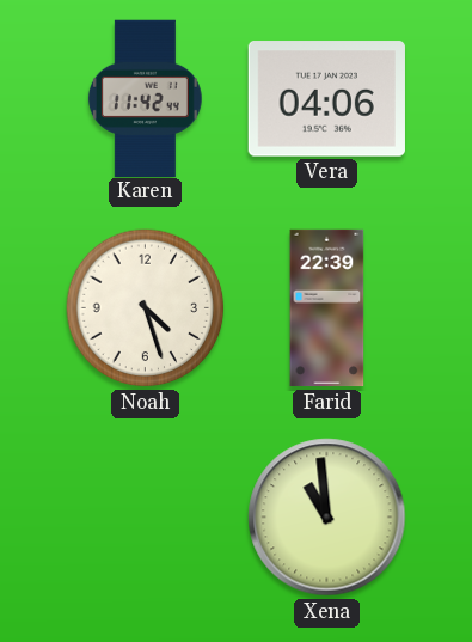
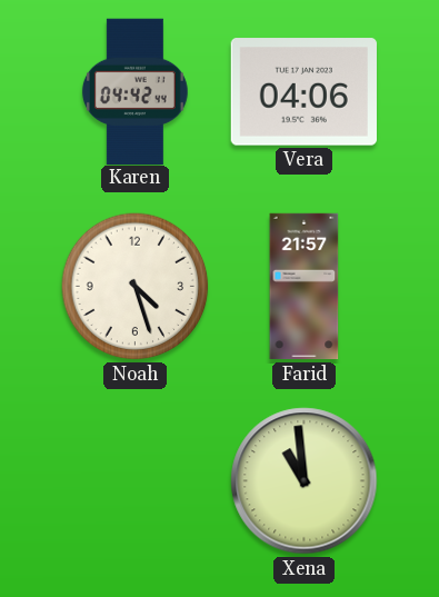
Karen: 11:42 -> 04:42
Farid: 22:39 -> 21:57
